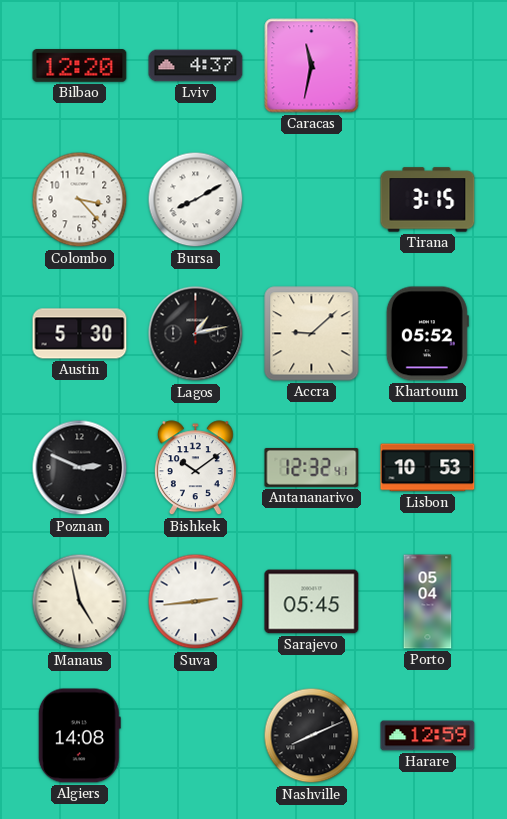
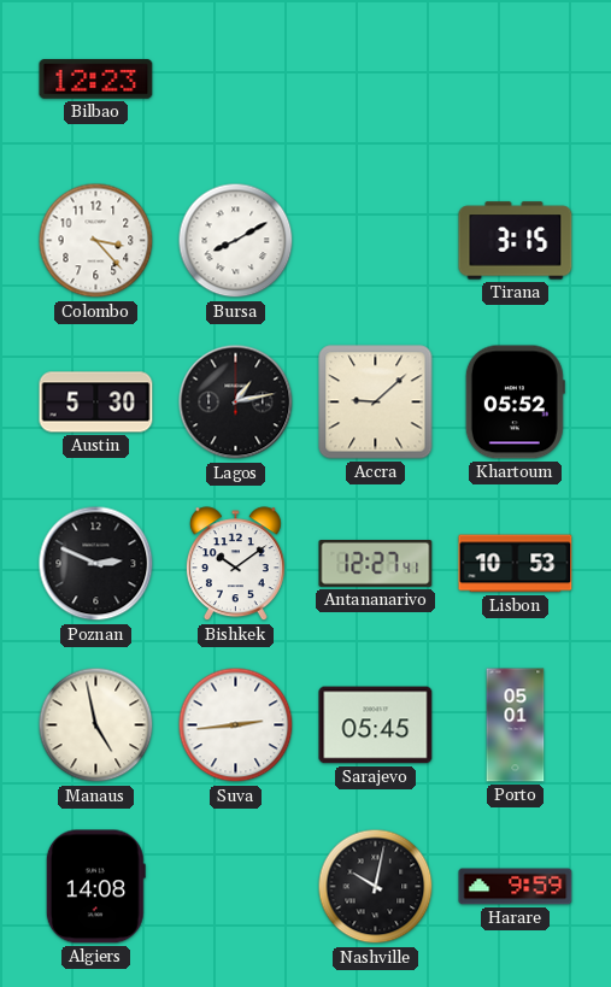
Bilbao: 12:20 -> 12:23
Lviv: 4:37 -> none
Caracas: 11:32 -> none
Antananarivo: 12:32 -> 12:27
Porto: 05:04 -> 05:01
Nashville: 8:11 -> 10:02
Harare: 12:59 -> 9:59
